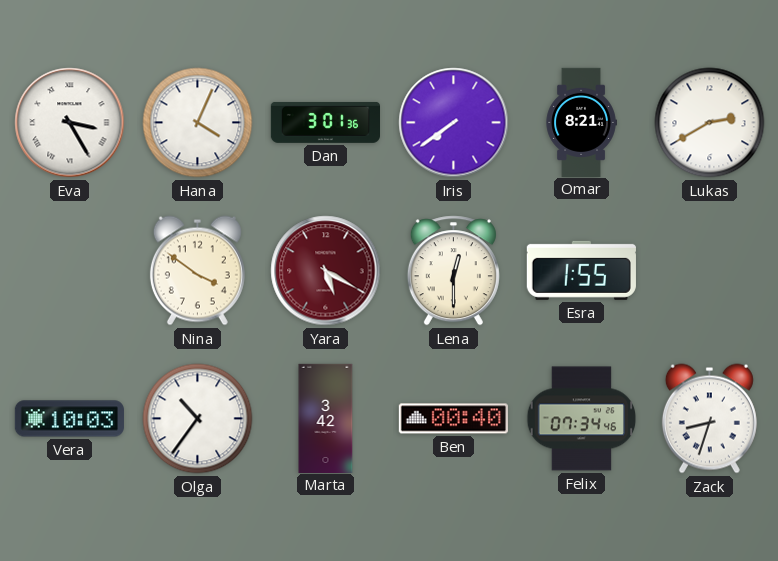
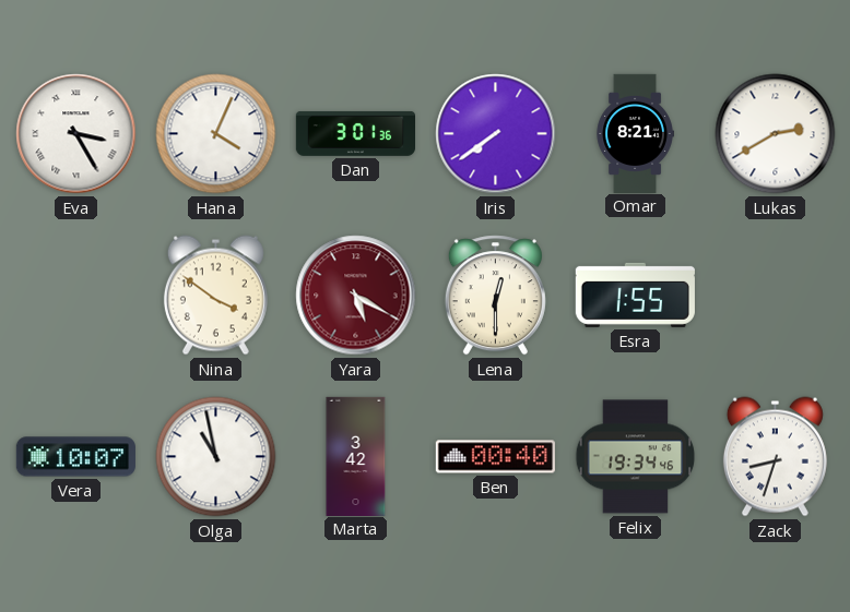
Vera: 10:03 -> 10:07
Olga: 10:36 -> 10:58
Felix: 07:34 -> 19:34
